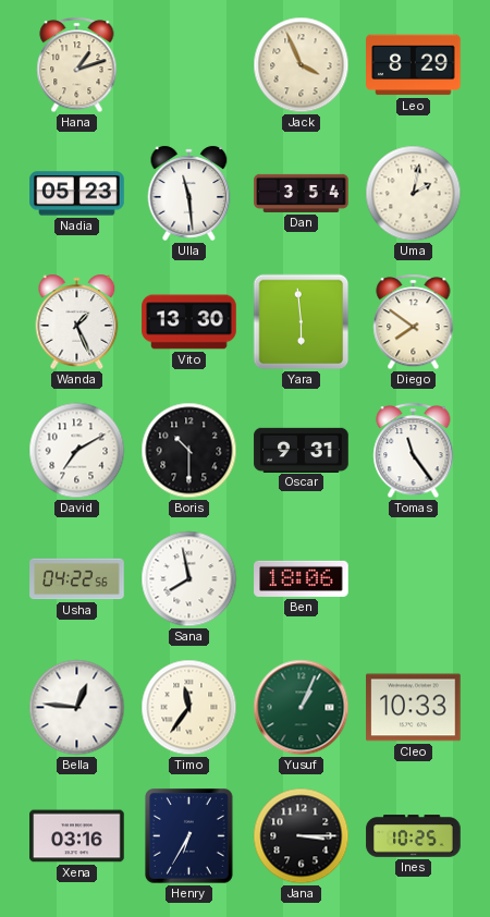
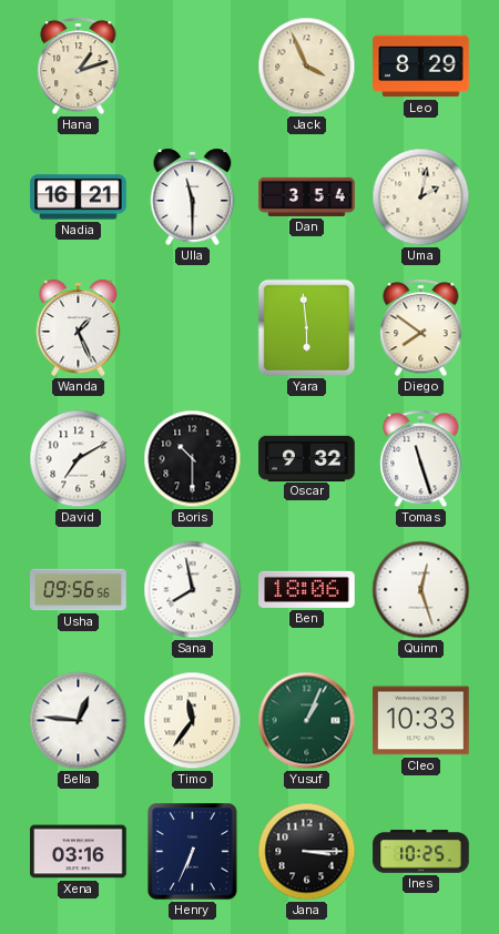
Nadia: 05:23 -> 16:21
Ulla: 11:29 -> 11:30
Vito: 13:30 -> none
Oscar: 9:31 -> 9:32
Tomas: 11:24 -> 11:27
Usha: 04:22 -> 09:56
Quinn: none -> 12:27
Henry: 6:35 -> 6:34
